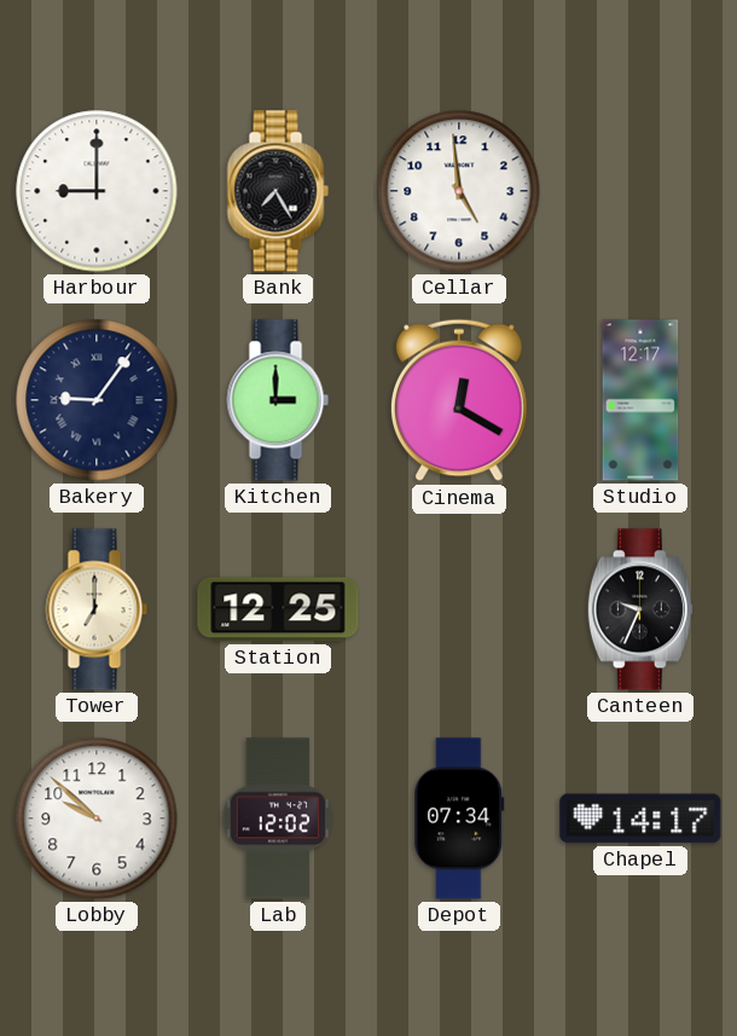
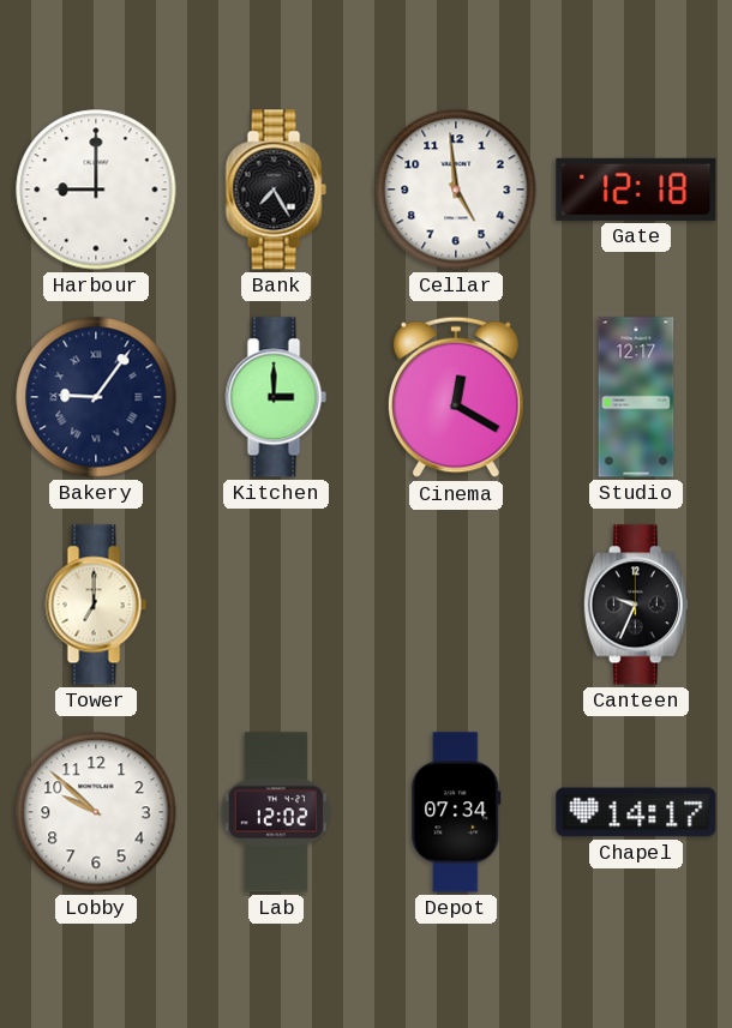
Gate: none -> 12:18
Station: 12:25 -> none
